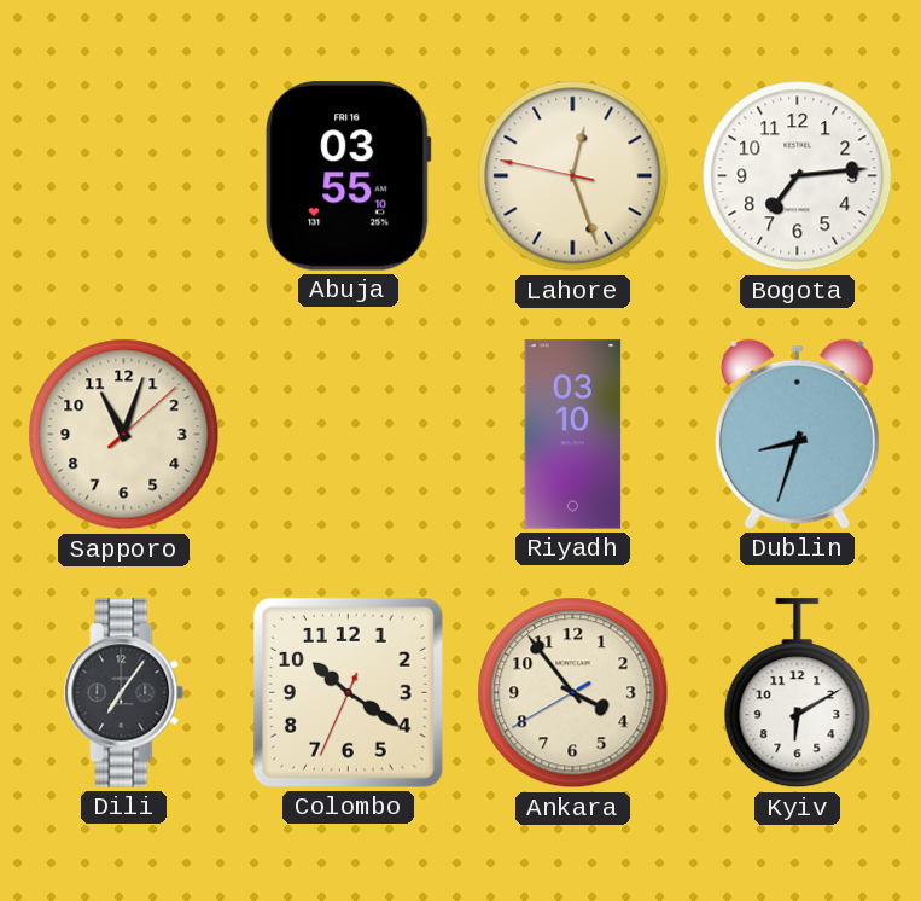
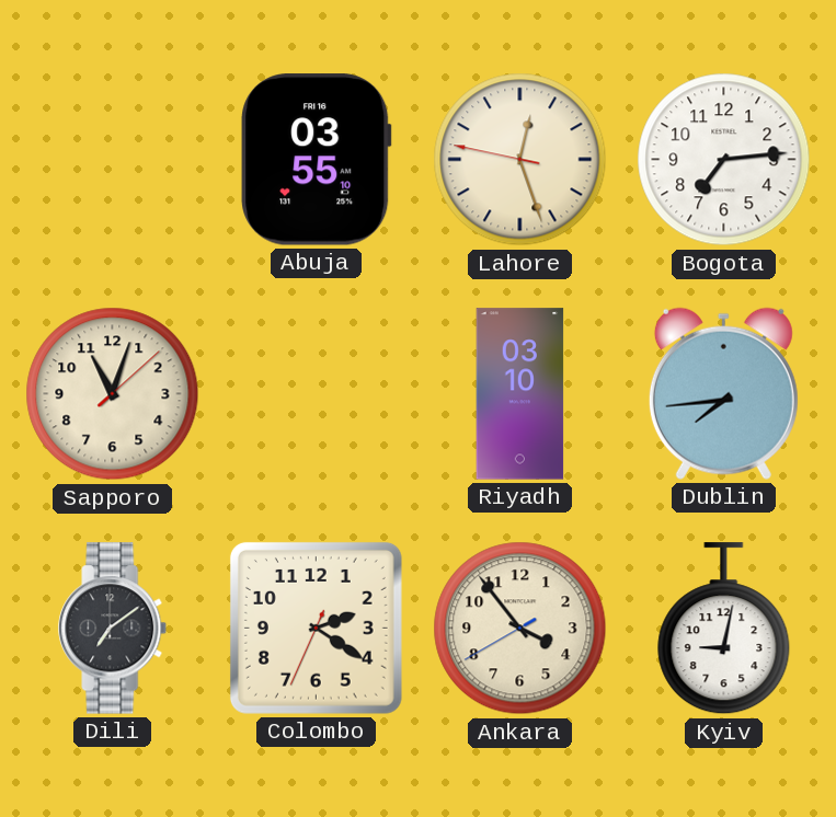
Dublin: 8:33 -> 7:44
Dili: 7:06 -> 7:09
Colombo: 10:20 -> 2:20
Kyiv: 6:10 -> 9:02
